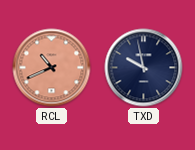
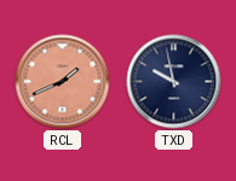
RCL: 10:41 -> 1:41
